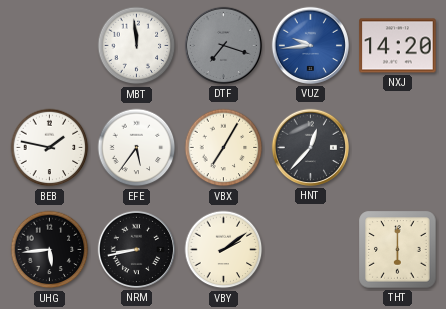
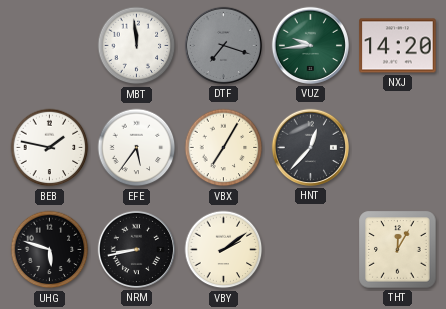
VUZ dial: blue -> green
UHG: 5:44 -> 5:48
THT: 6:00 -> 12:05
